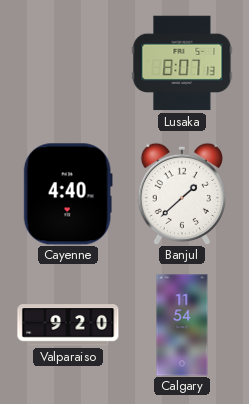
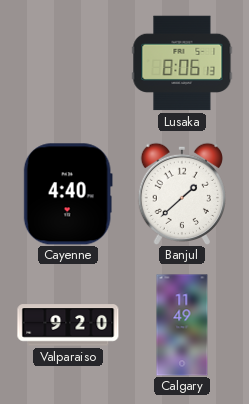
Lusaka: 8:07 -> 8:06
Calgary: 11:54 -> 11:49
